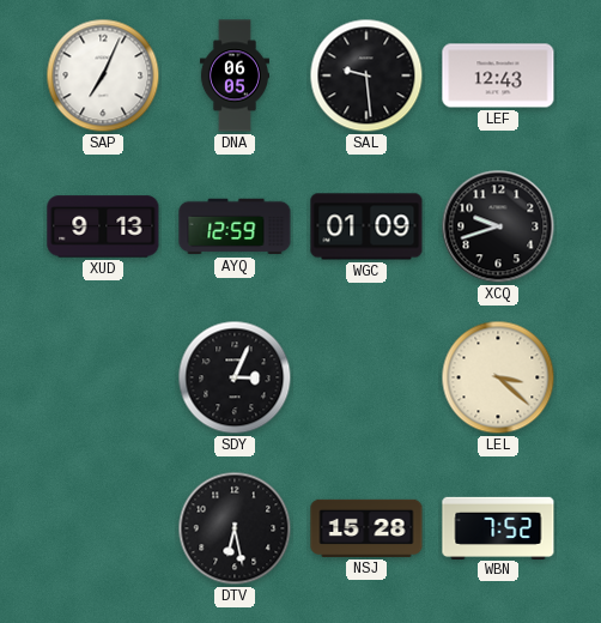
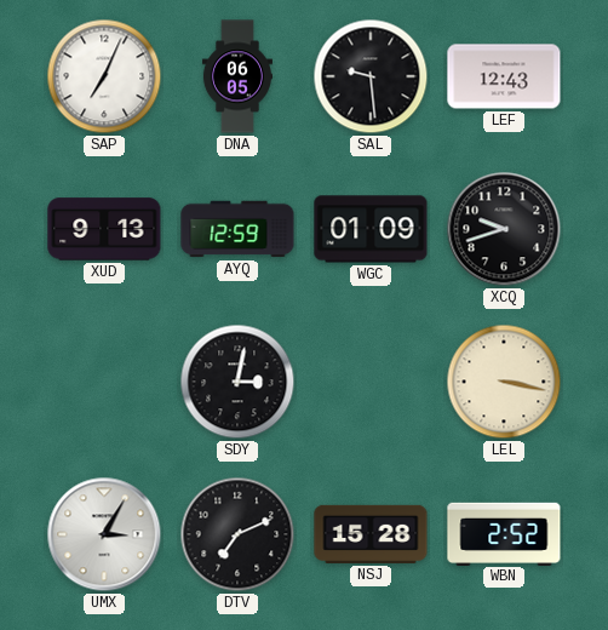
SDY: 3:04 -> 3:02
LEL: 3:22 -> 3:17
UMX: none -> 3:05
DTV: 6:28 -> 7:11
WBN: 7:52 -> 2:52
